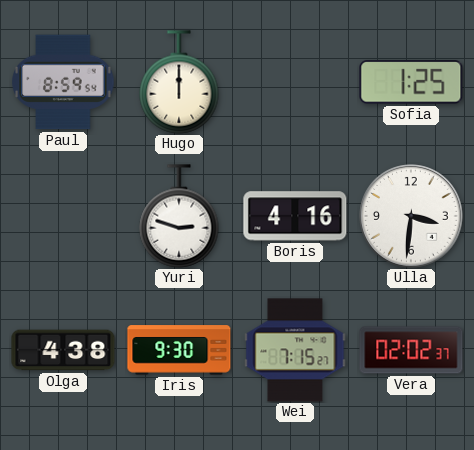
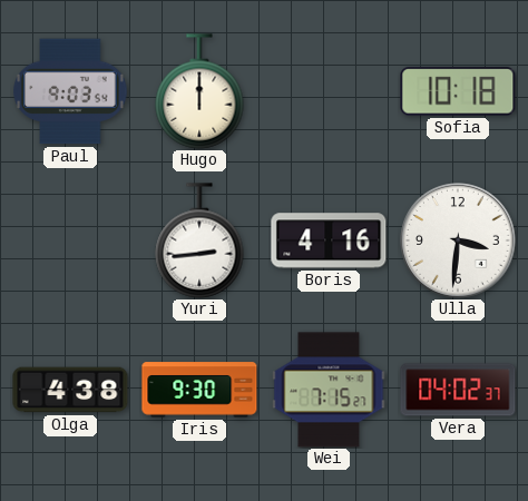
Paul: 8:59 -> 9:03
Sofia: 1:25 -> 10:18
Yuri: 2:48 -> 2:44
Vera: 02:02 -> 04:02
